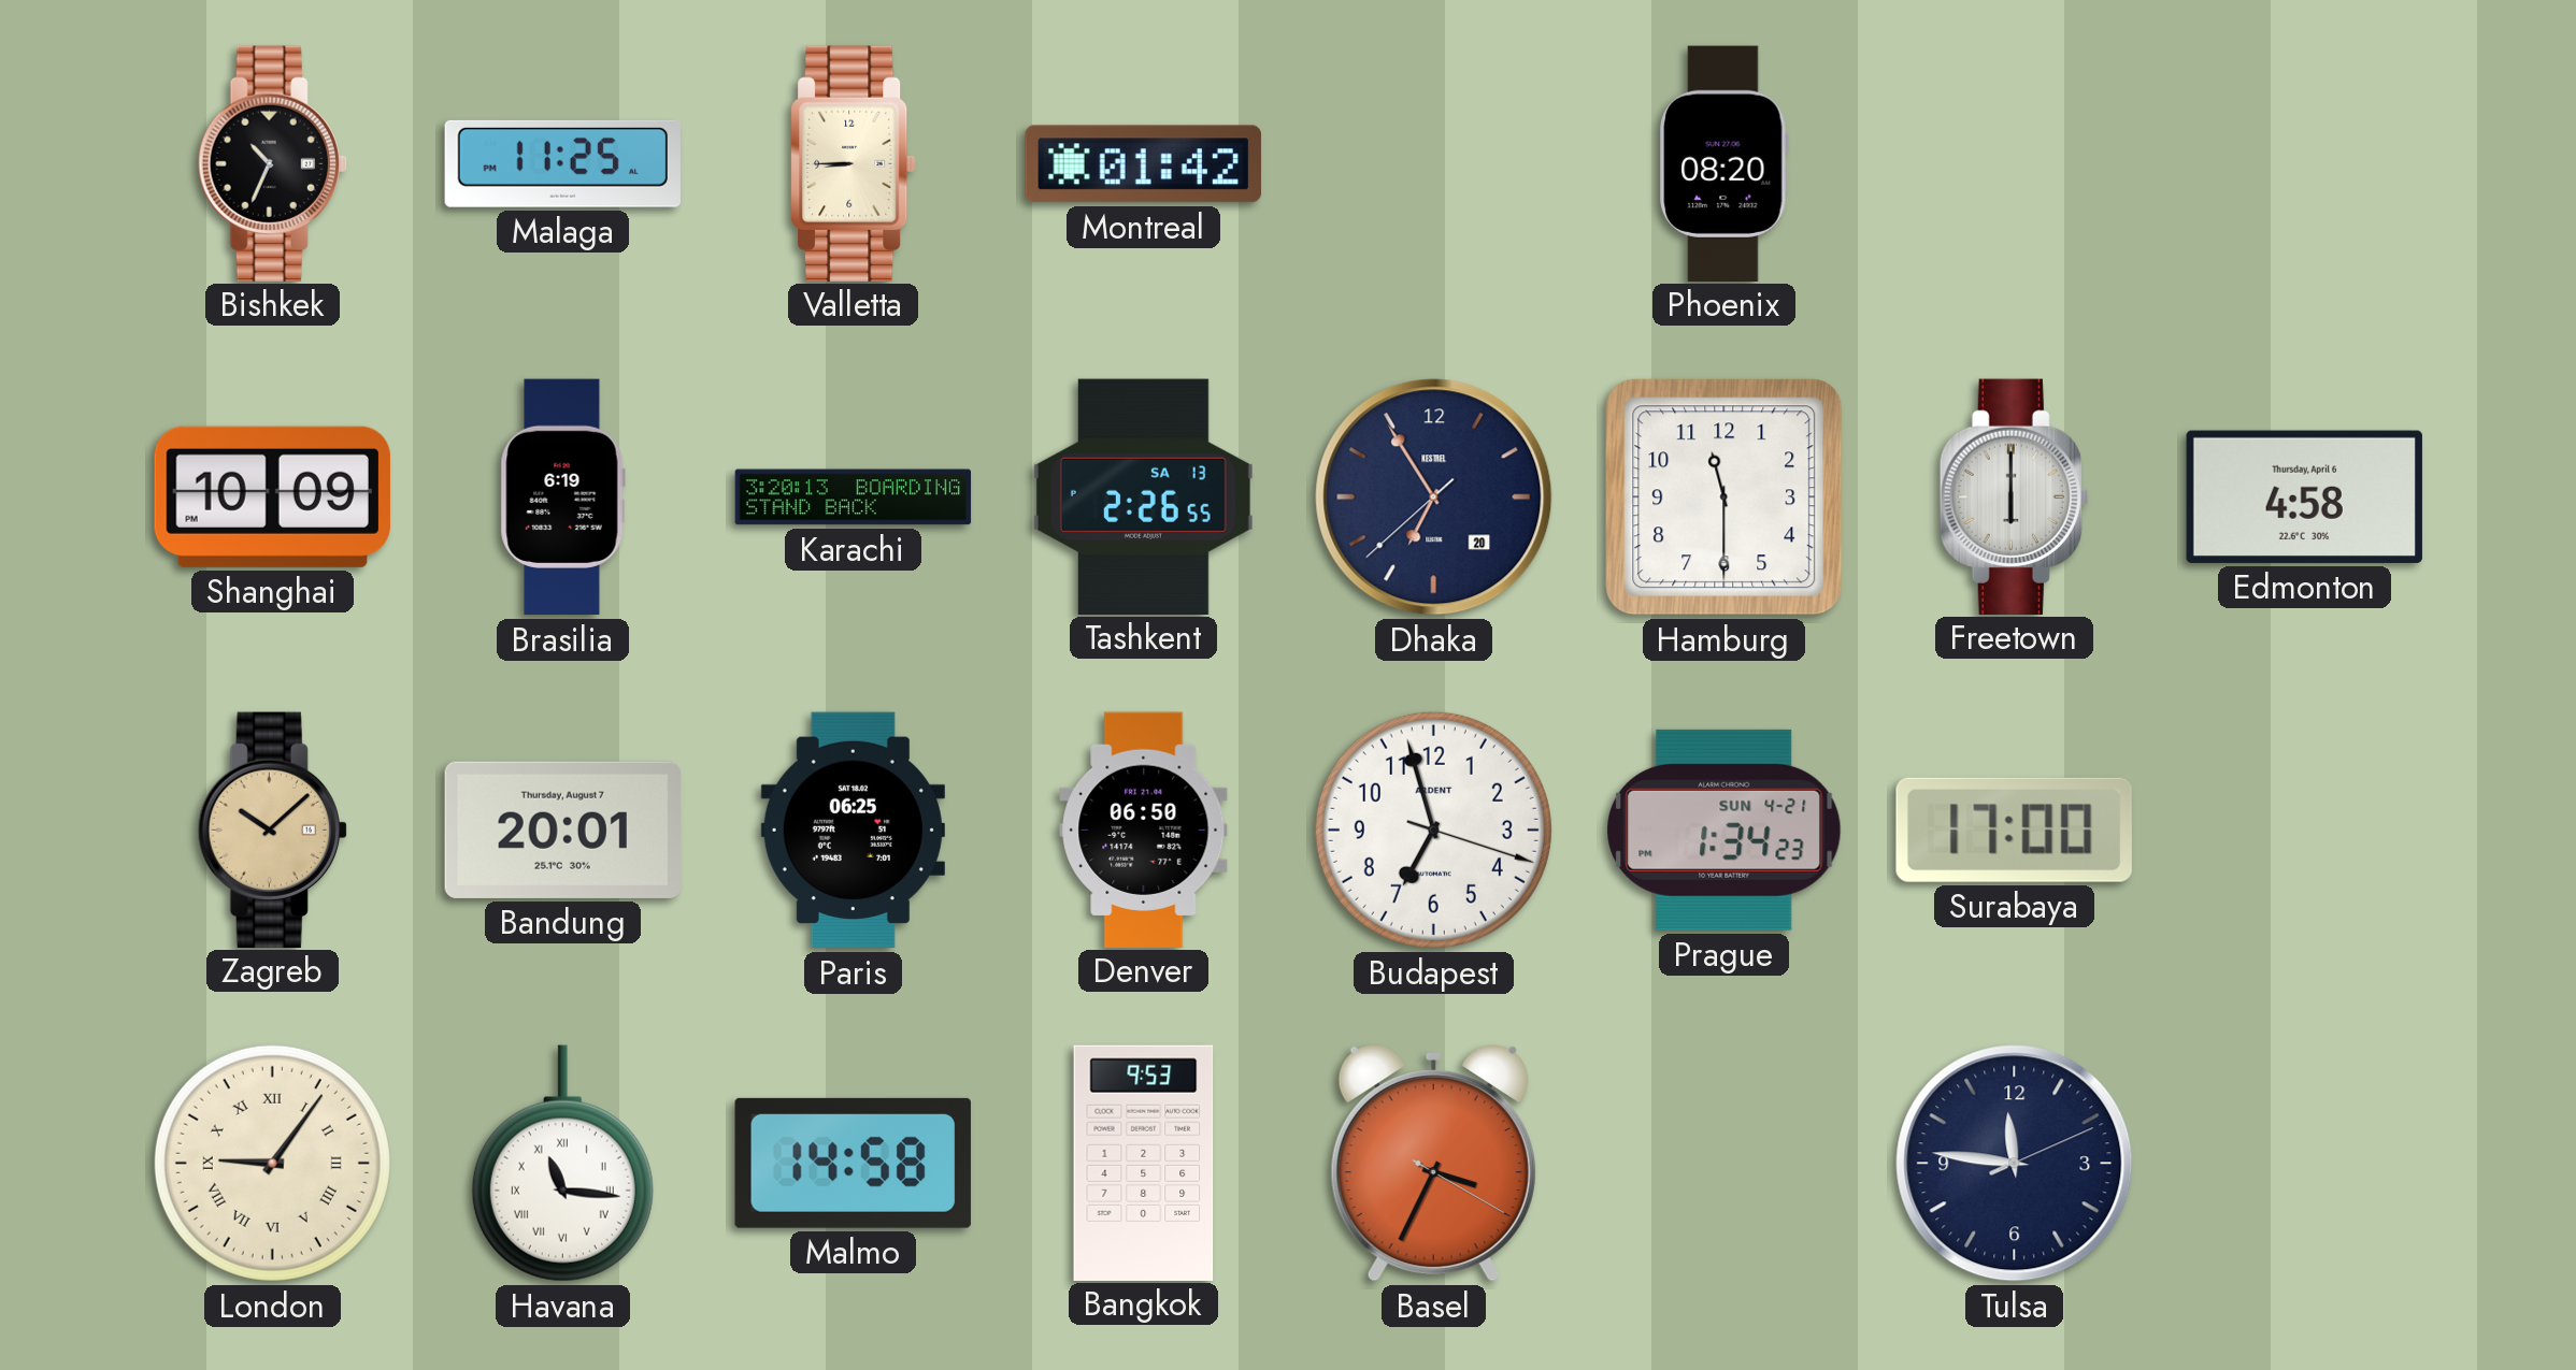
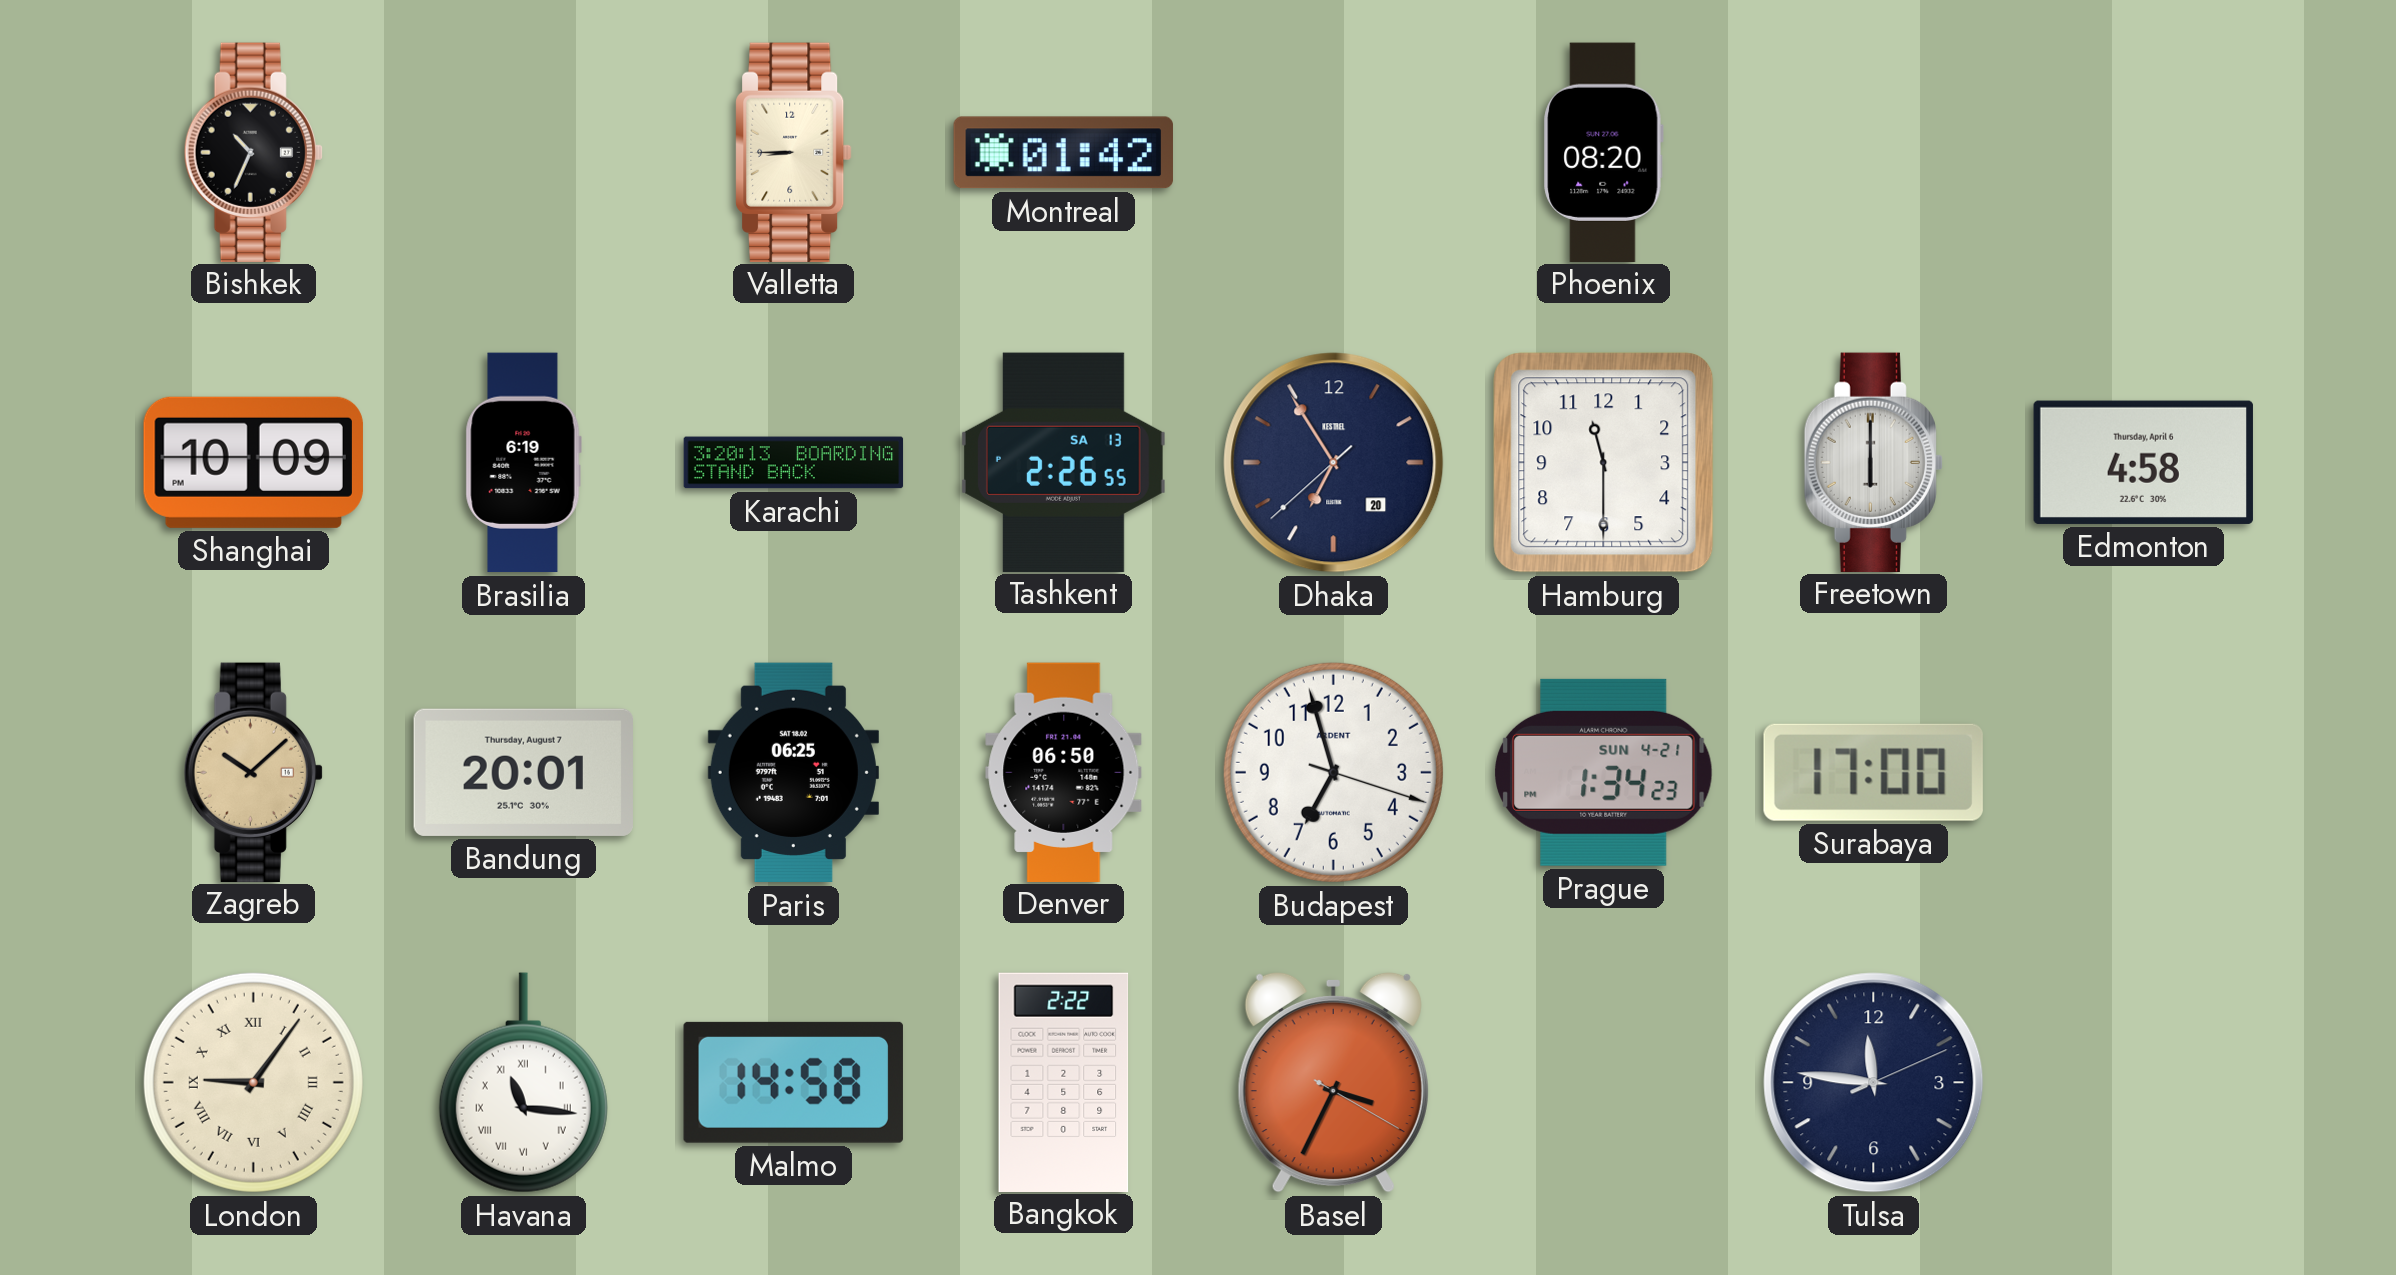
Malaga: 11:25 -> none
Bangkok: 9:53 -> 2:22
